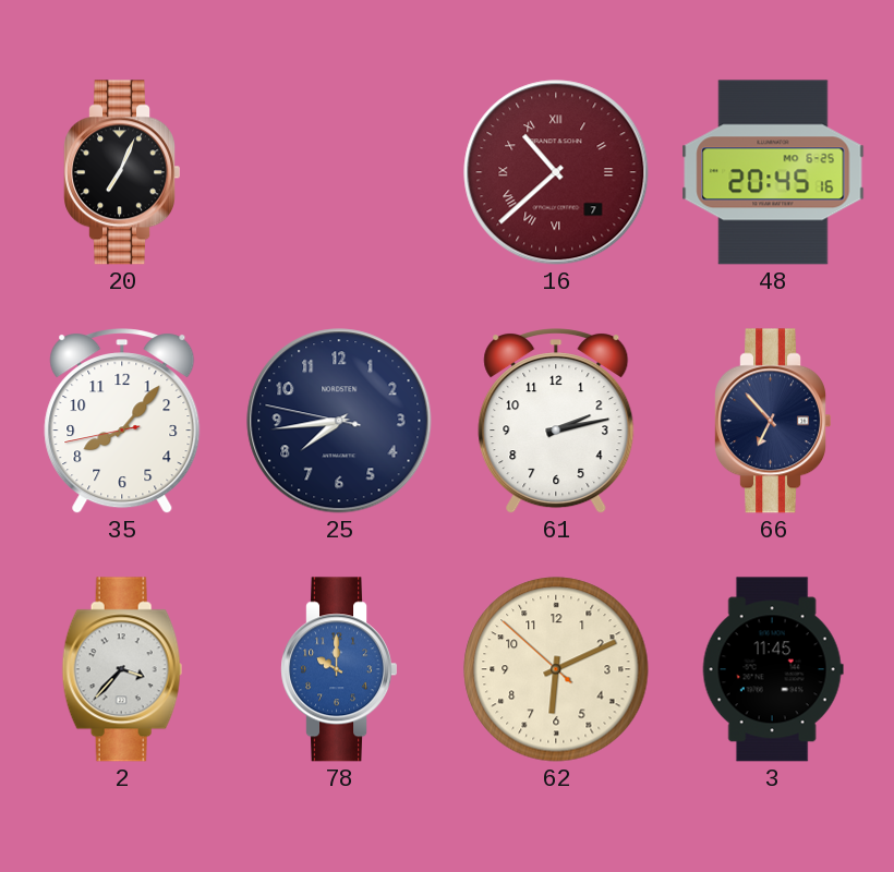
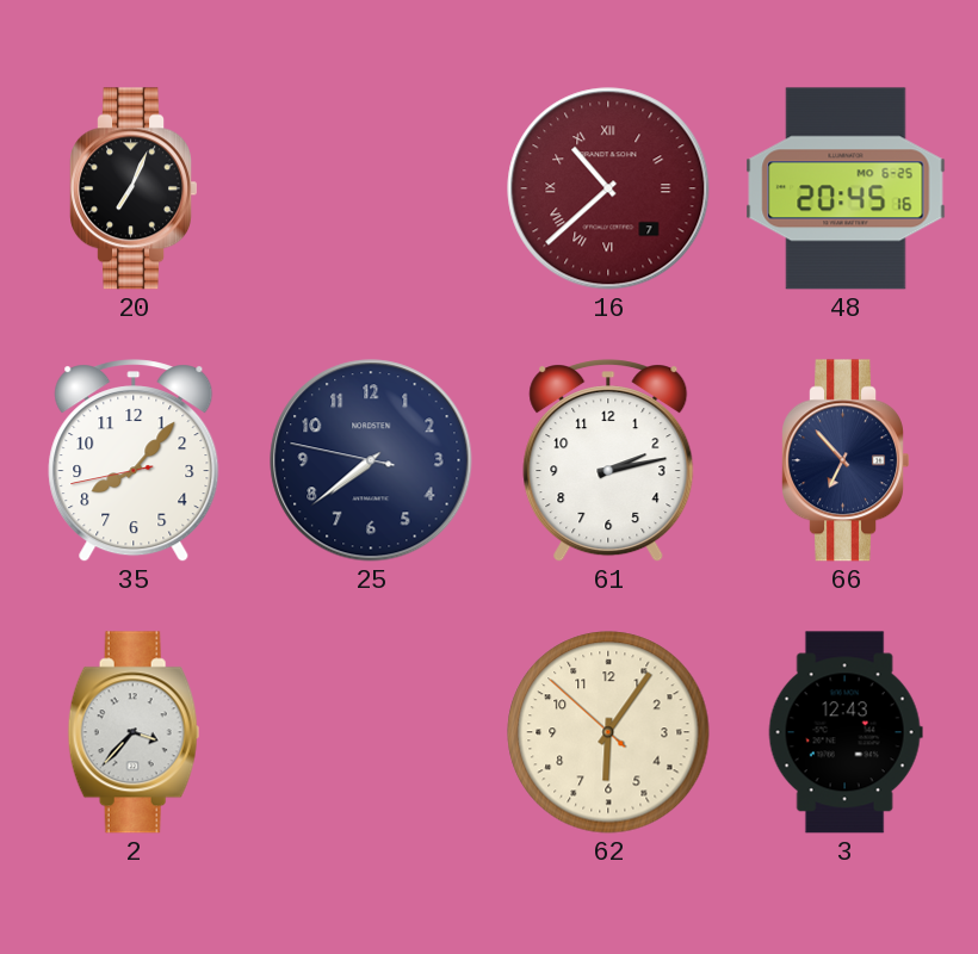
25: 7:43 -> 7:38
78: 10:00 -> none
62: 6:10 -> 6:05
3: 11:45 -> 12:43
